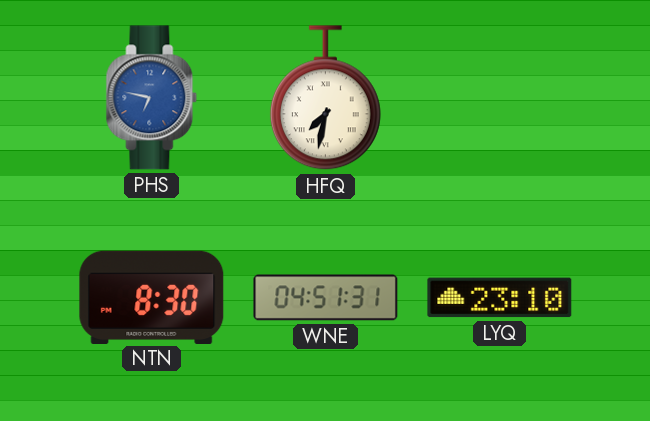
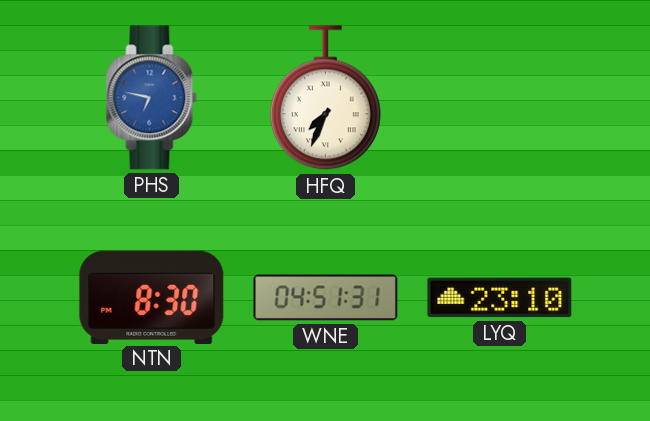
HFQ: 7:32 -> 7:34
